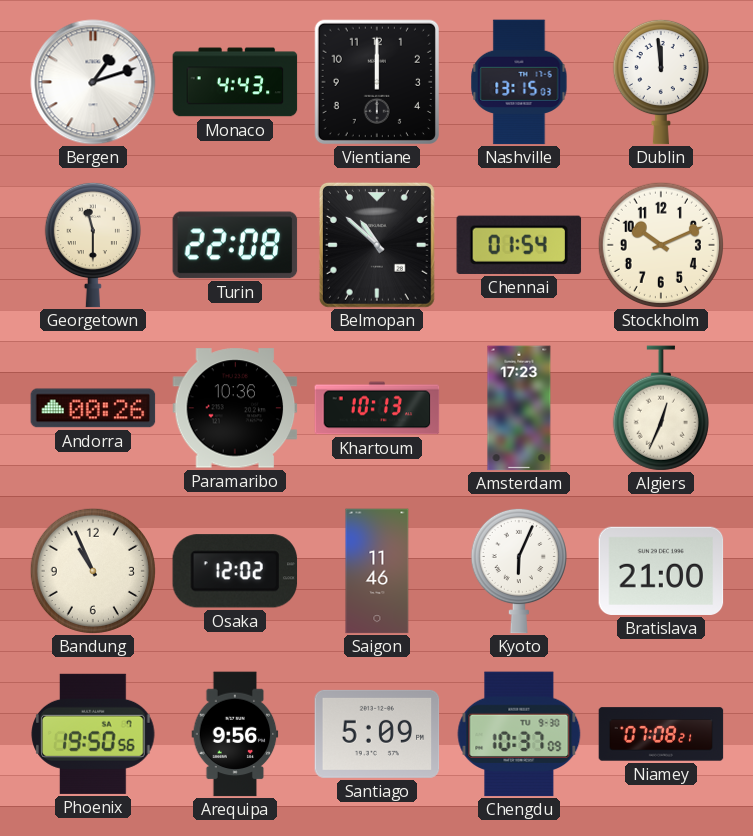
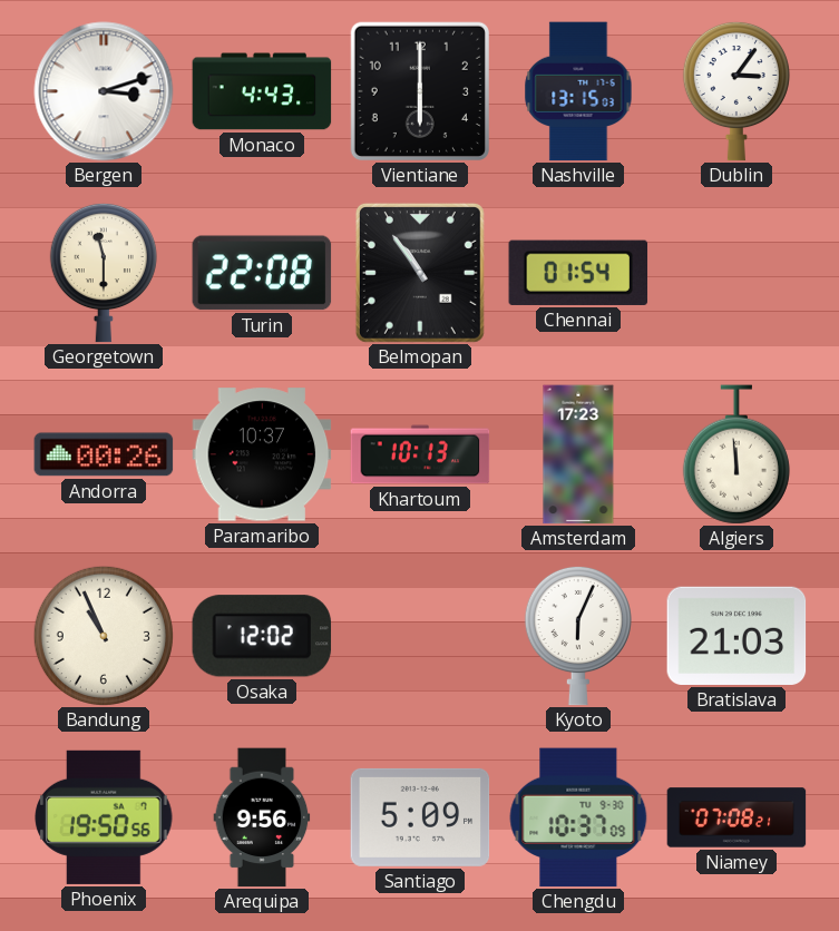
Bergen: 1:12 -> 3:12
Vientiane: 12:00 -> 6:00
Dublin: 11:59 -> 3:06
Belmopan: 10:52 -> 10:54
Stockholm: 10:11 -> none
Paramaribo: 10:36 -> 10:37
Algiers: 12:34 -> 11:59
Saigon: 11:46 -> none
Bratislava: 21:00 -> 21:03
